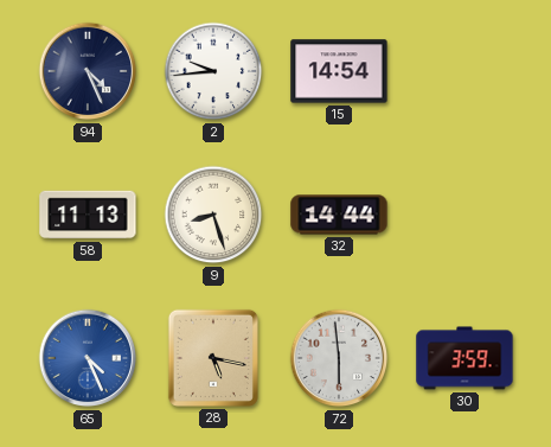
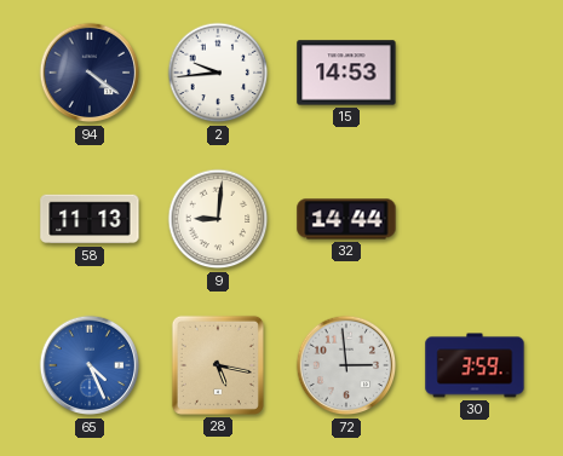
94: 4:26 -> 4:21
15: 14:54 -> 14:53
9: 8:27 -> 9:01
72: 5:59 -> 2:59
